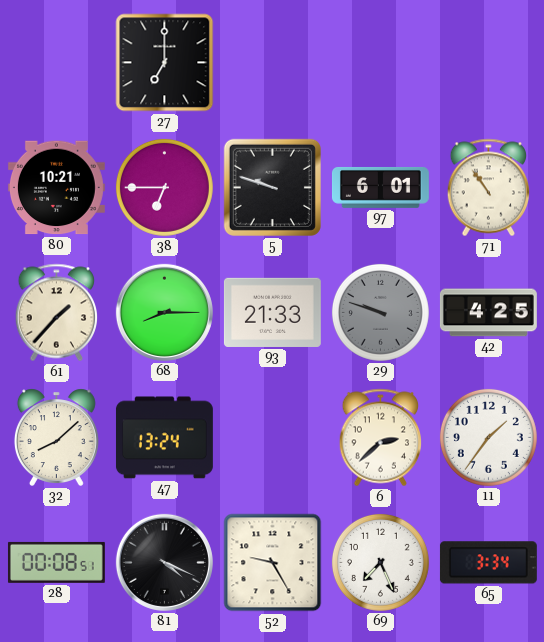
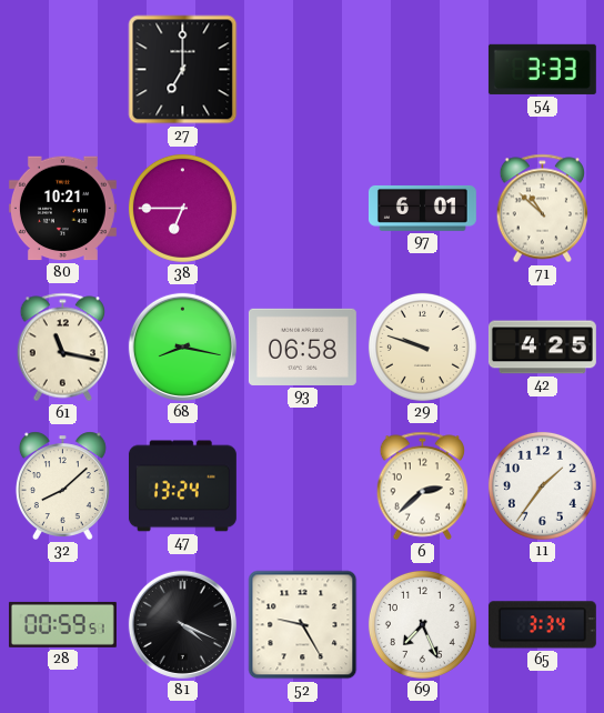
54: none -> 3:33
5: 9:48 -> none
71: 10:54 -> 10:52
61: 1:37 -> 11:17
68: 8:15 -> 8:17
93: 21:33 -> 06:58
29 dial: grey -> cream
28: 00:08 -> 00:59
